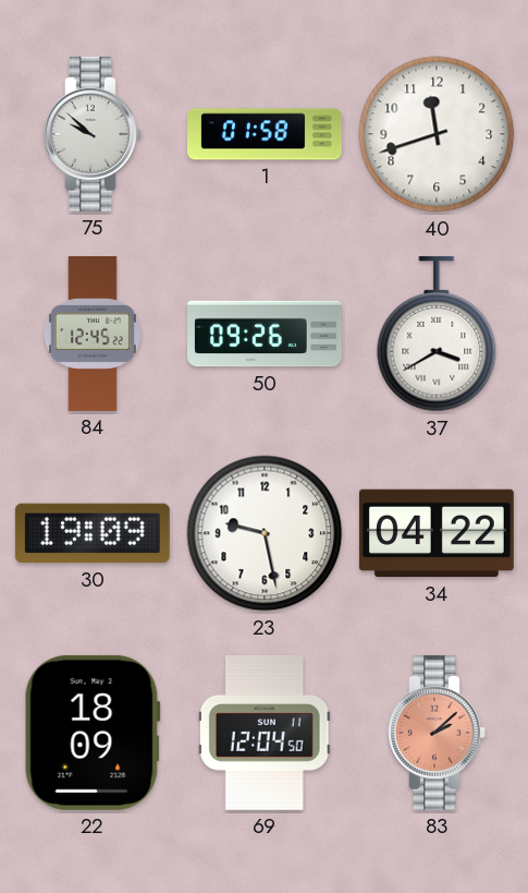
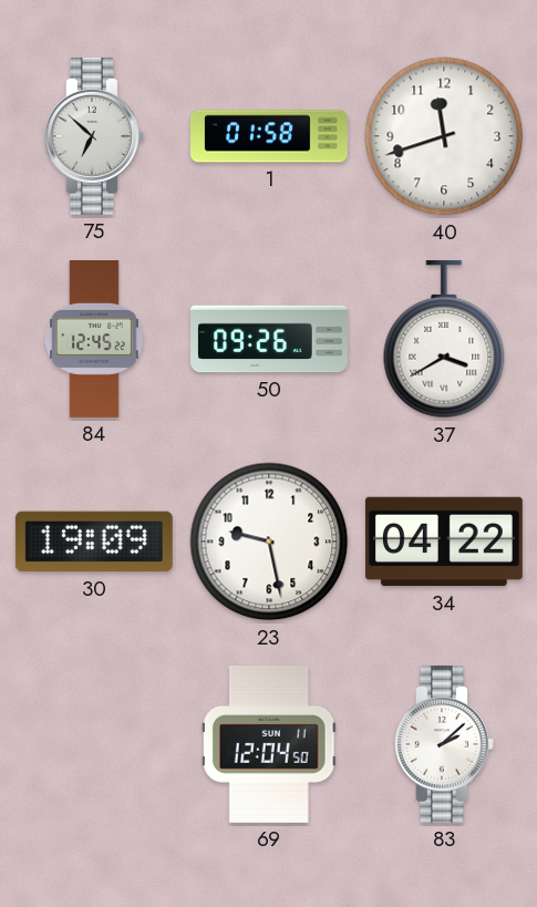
75: 9:52 -> 6:52
22: 18:09 -> none
83 dial: salmon -> white
